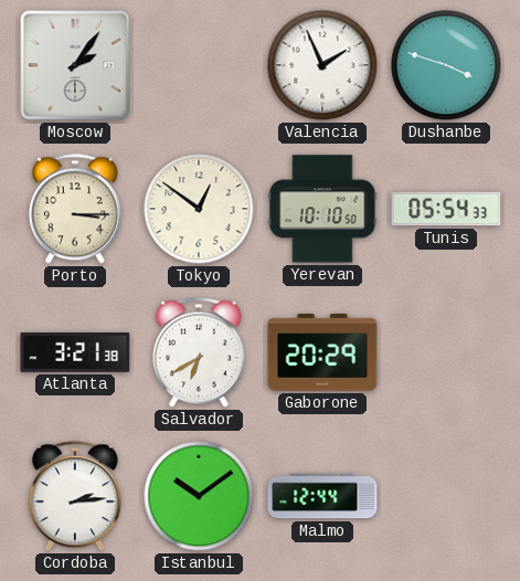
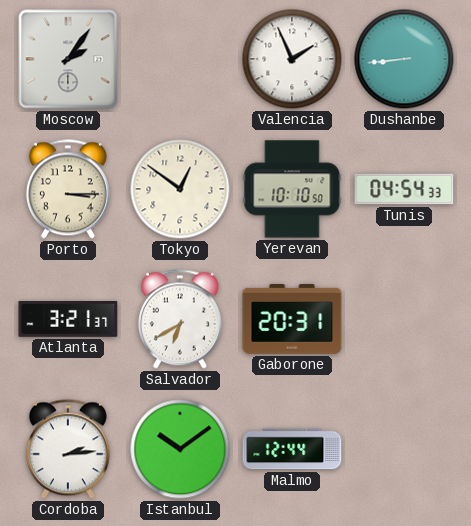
Dushanbe: 3:48 -> 8:44
Tunis: 05:54 -> 04:54
Atlanta: 3:21:38 -> 3:21:37
Gaborone: 20:29 -> 20:31
